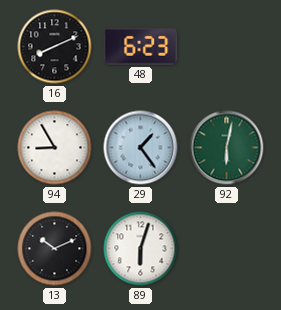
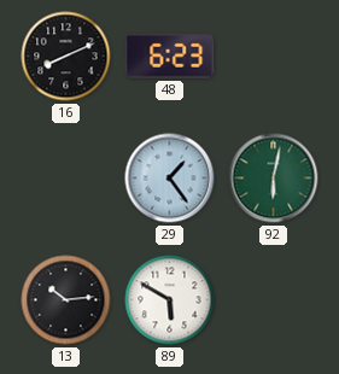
94: 8:55 -> none
13: 10:11 -> 10:14
89: 6:03 -> 5:50
